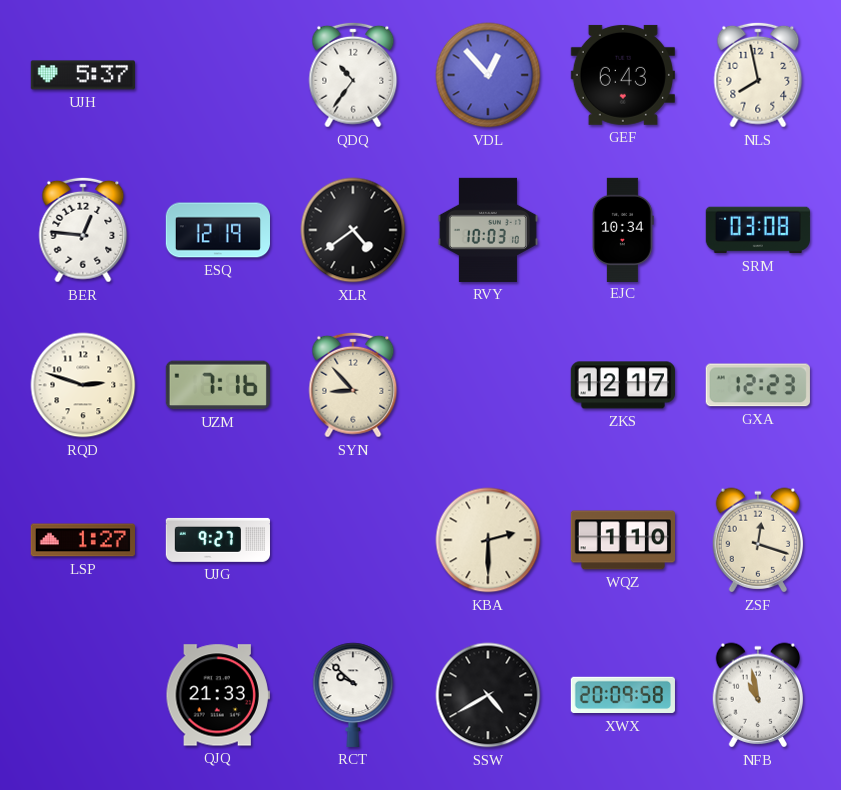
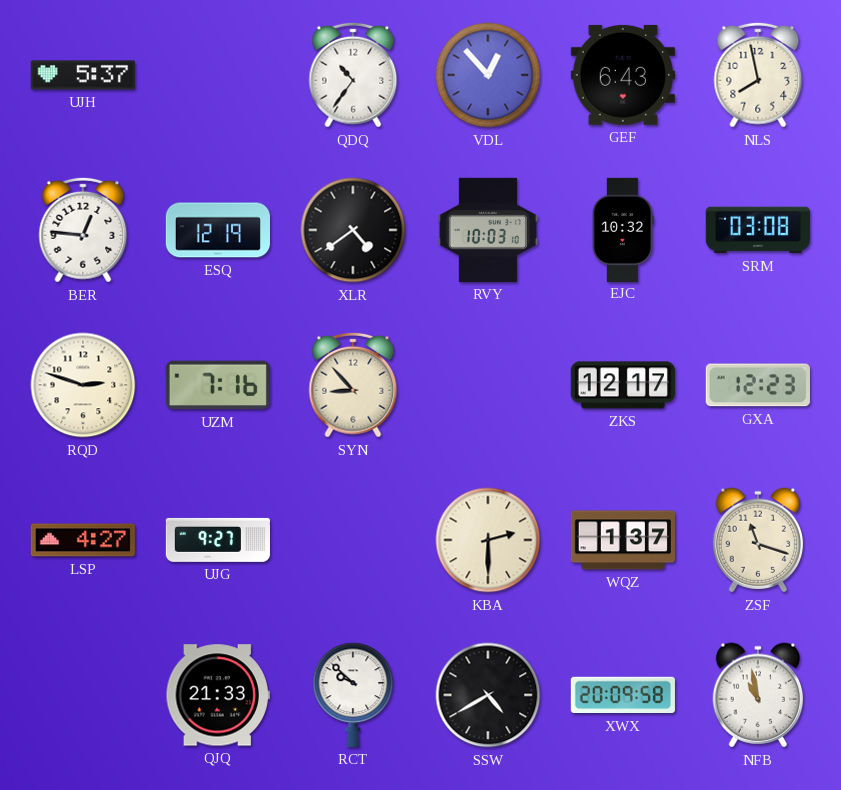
EJC: 10:34 -> 10:32
LSP: 1:27 -> 4:27
WQZ: 1:10 -> 1:37
ZSF: 12:18 -> 11:18
